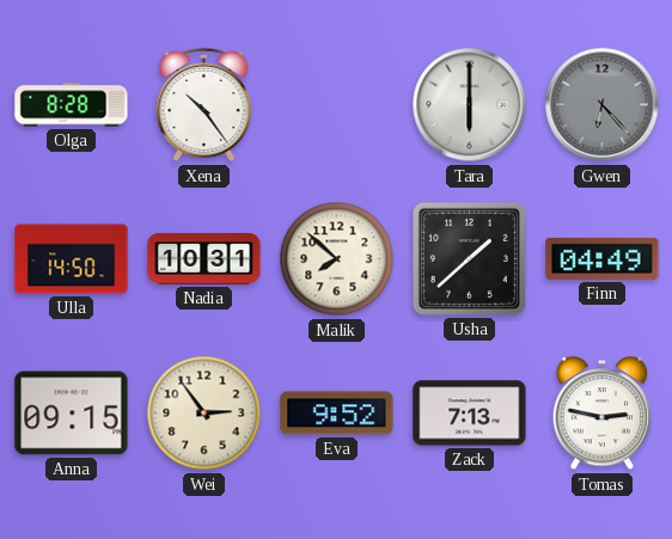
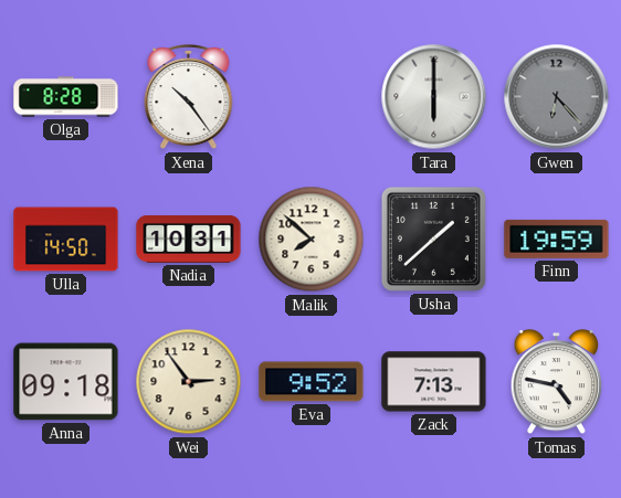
Finn: 04:49 -> 19:59
Anna: 09:15 -> 09:18
Tomas: 2:47 -> 4:47
